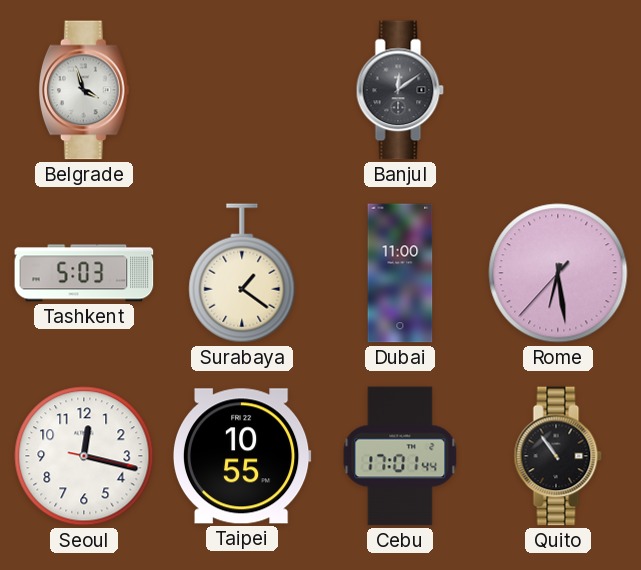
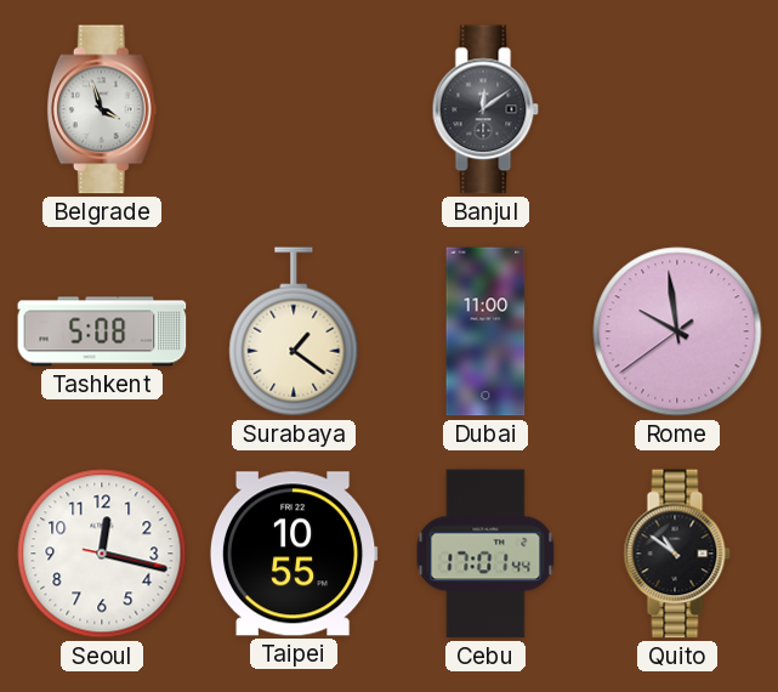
Tashkent: 5:03 -> 5:08
Rome: 6:28 -> 9:58
Quito: 10:54 -> 10:51
